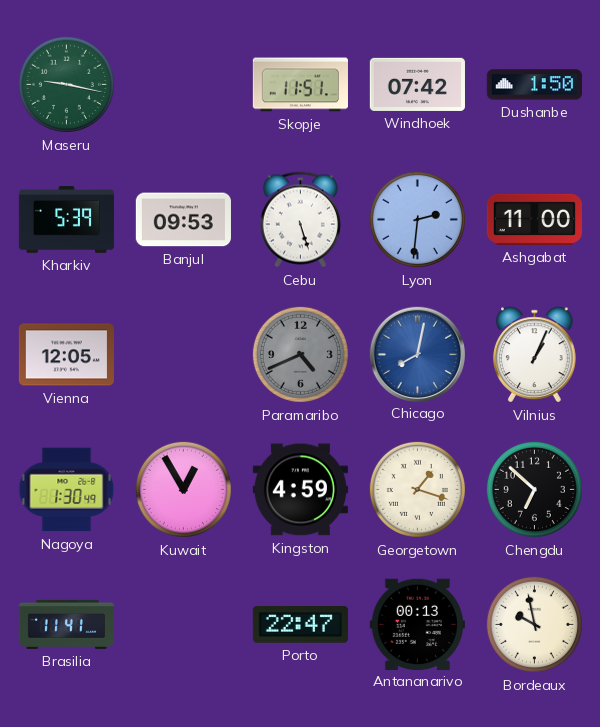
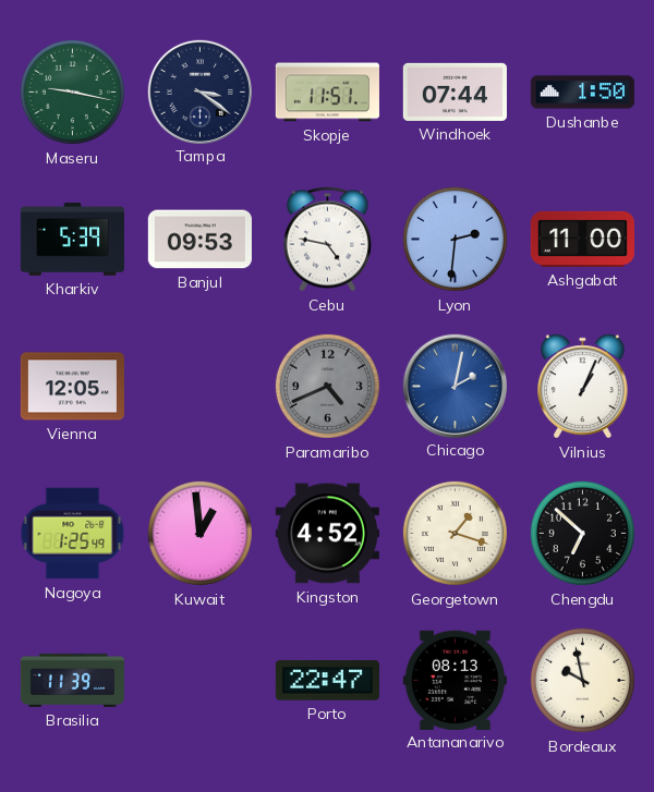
Tampa: none -> 3:21
Windhoek: 07:42 -> 07:44
Cebu: 5:27 -> 4:47
Chicago: 8:02 -> 2:02
Nagoya: 1:30 -> 1:25
Kuwait: 12:55 -> 12:59
Kingston: 4:59 -> 4:52
Brasilia: 11:41 -> 11:39
Antananarivo: 00:13 -> 08:13
